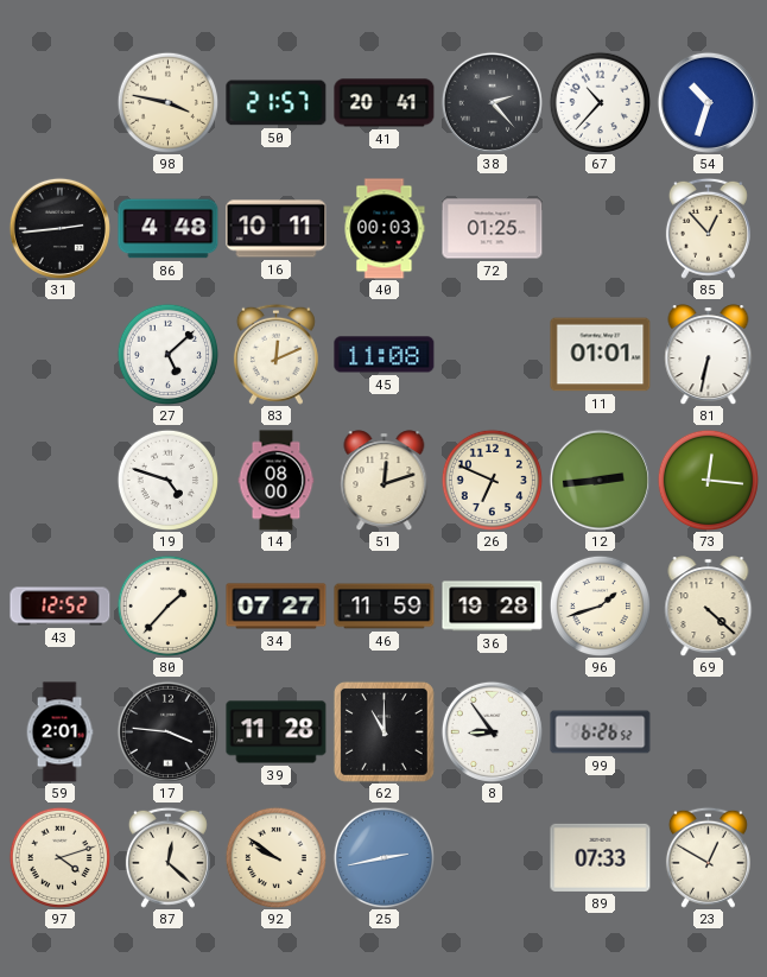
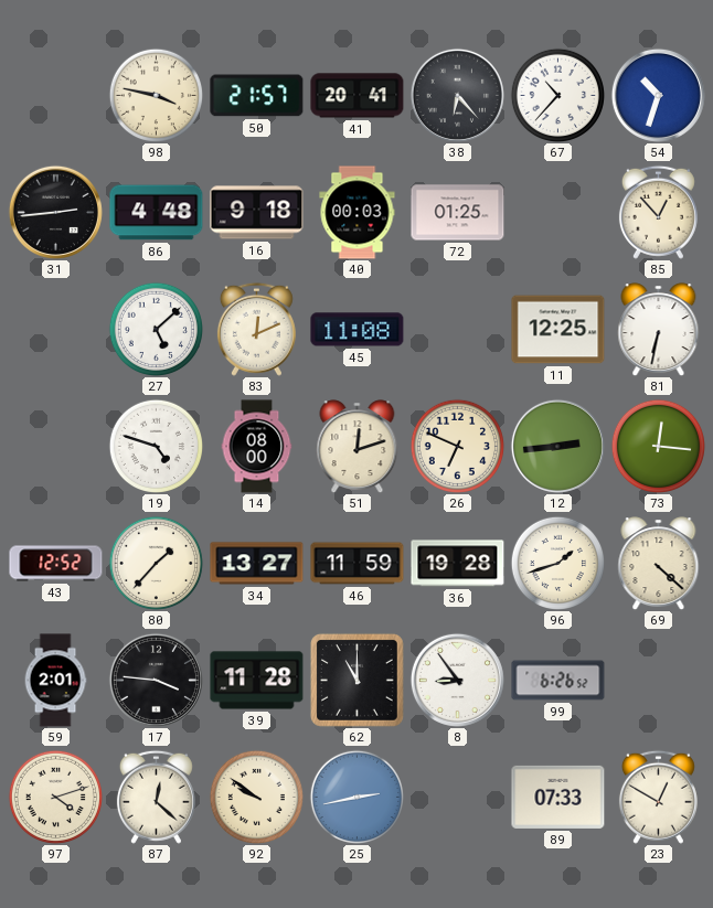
38: 2:23 -> 6:23
16: 10:11 -> 9:18
11: 01:01 -> 12:25
34: 07:27 -> 13:27
